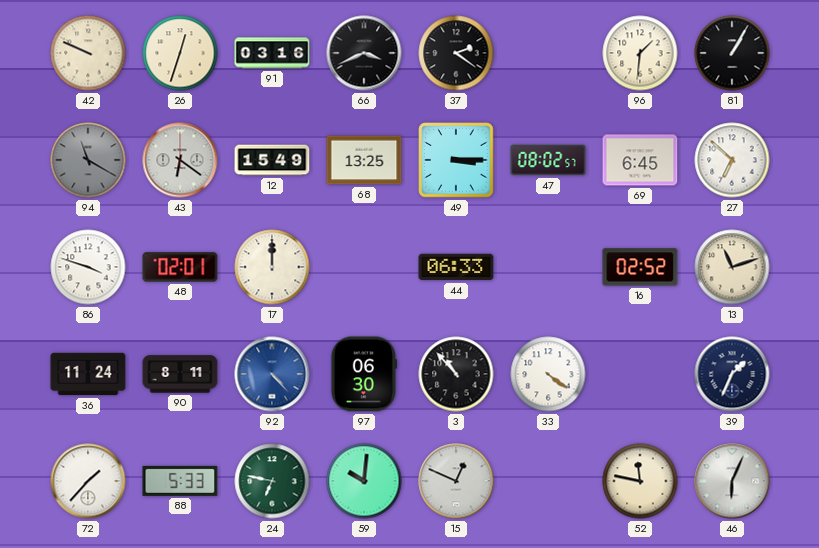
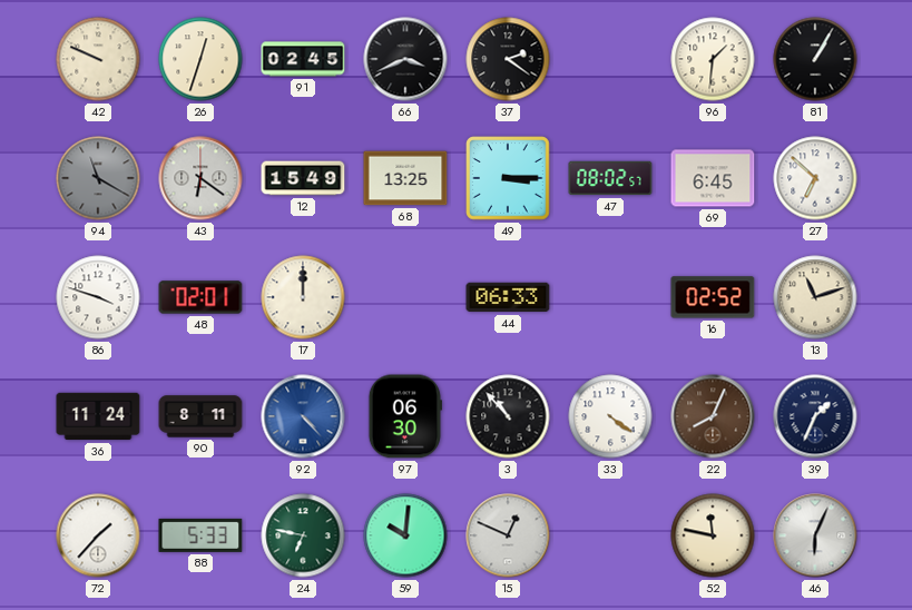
91: 03:16 -> 02:45
22: none -> 8:04
